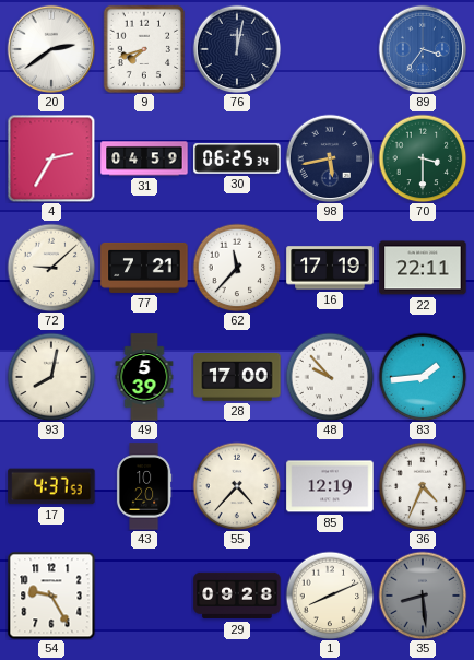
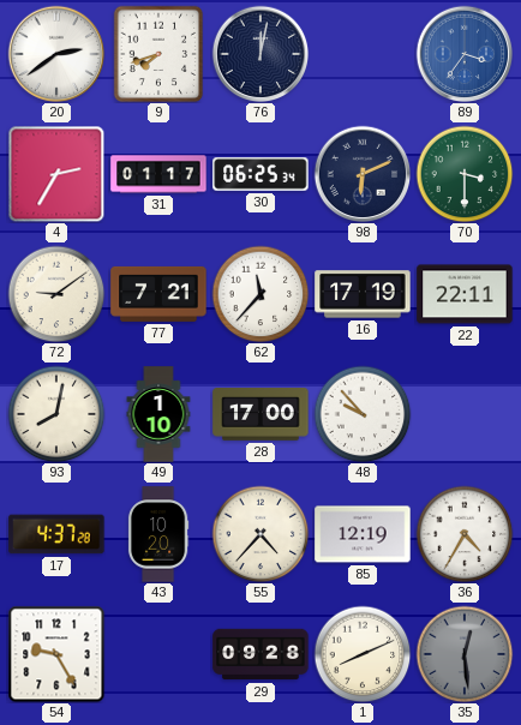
31: 04:59 -> 01:17
98: 5:43 -> 6:11
72: 9:08 -> 9:09
49: 5:39 -> 1:10
83: 1:44 -> none
17: 4:37:53 -> 4:37:28
36: 4:34 -> 4:35
35: 8:29 -> 12:29
